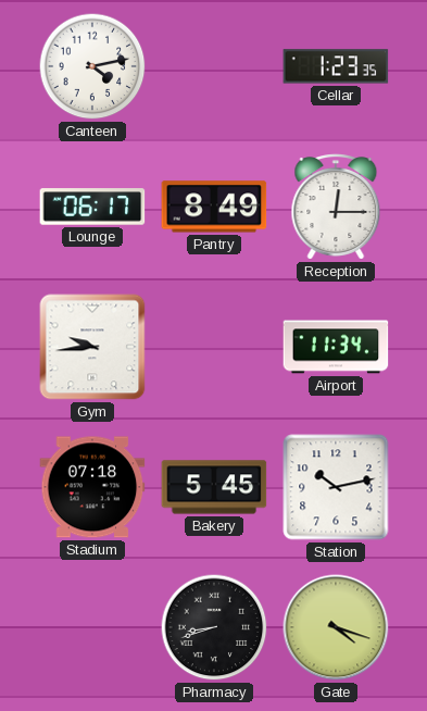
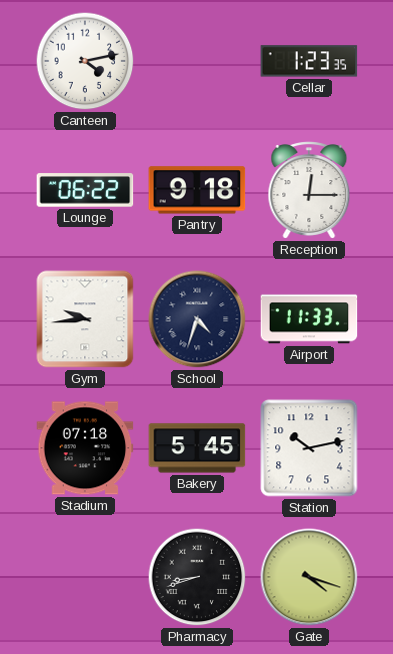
Lounge: 06:17 -> 06:22
Pantry: 8:49 -> 9:18
School: none -> 4:33
Airport: 11:34 -> 11:33
